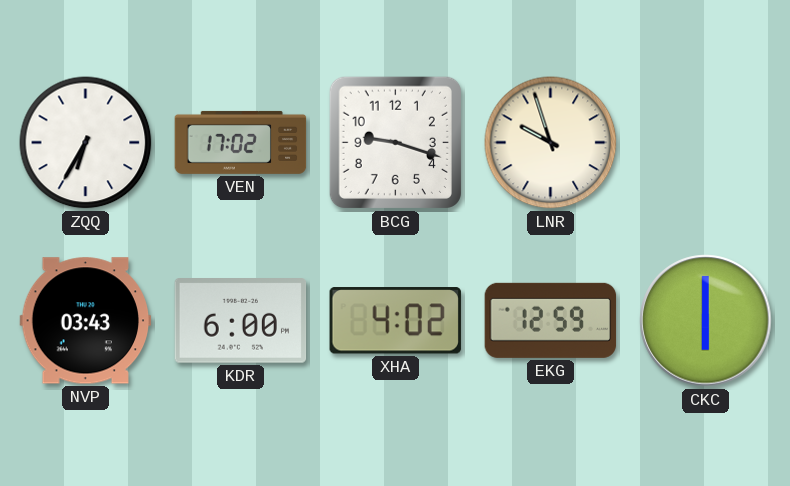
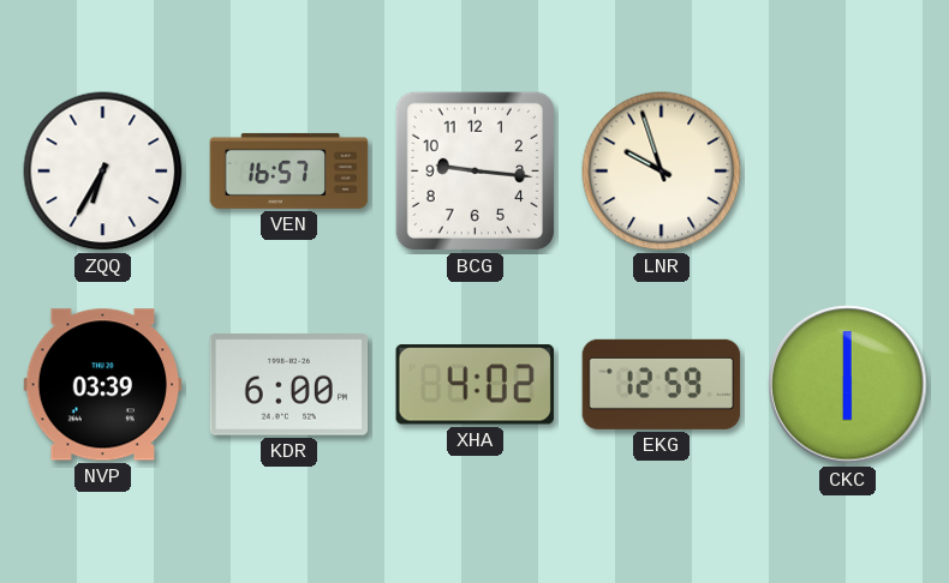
VEN: 17:02 -> 16:57
BCG: 9:18 -> 9:16
NVP: 03:43 -> 03:39
